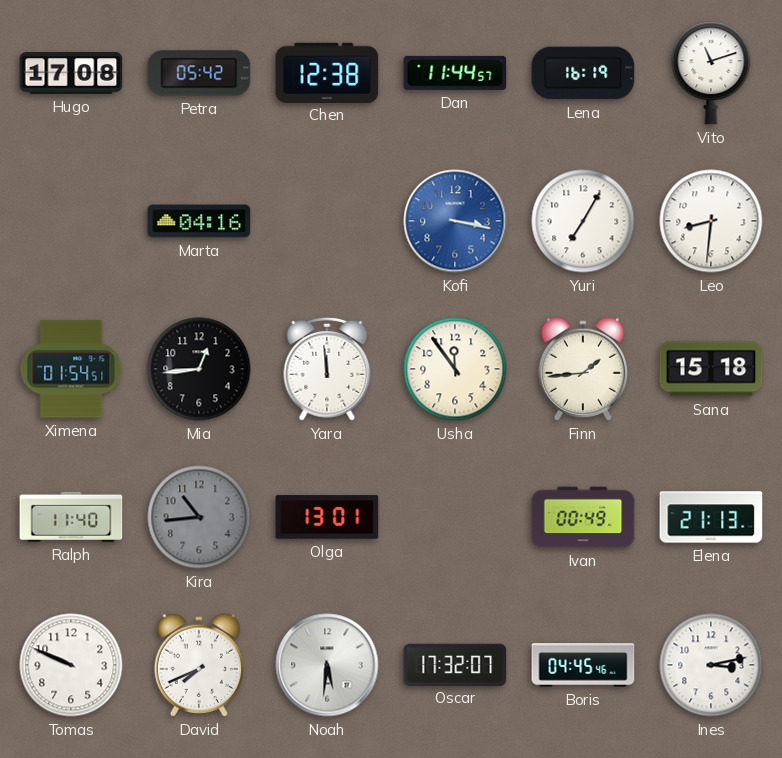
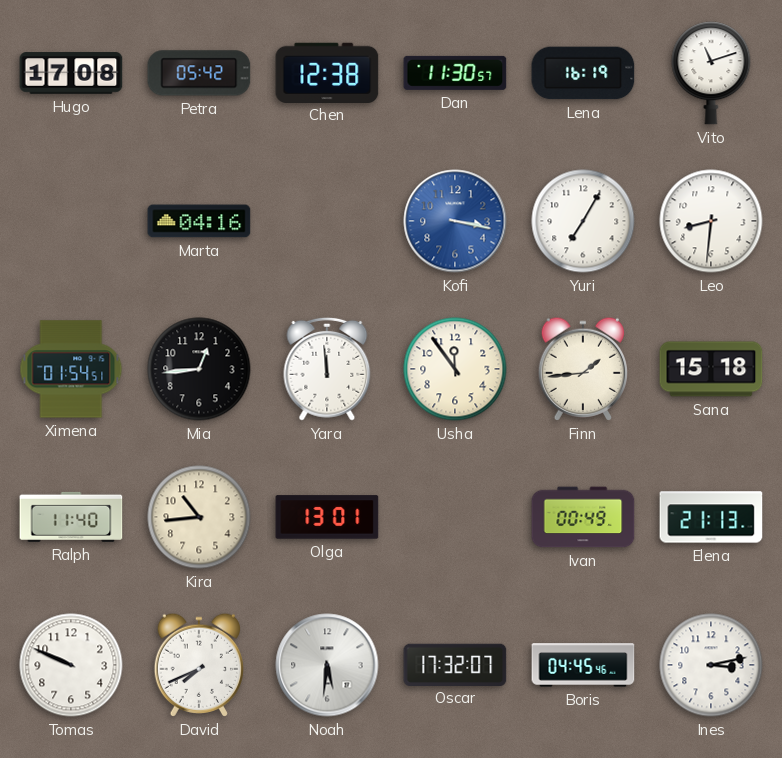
Dan: 11:44 -> 11:30
Kira dial: grey -> cream
